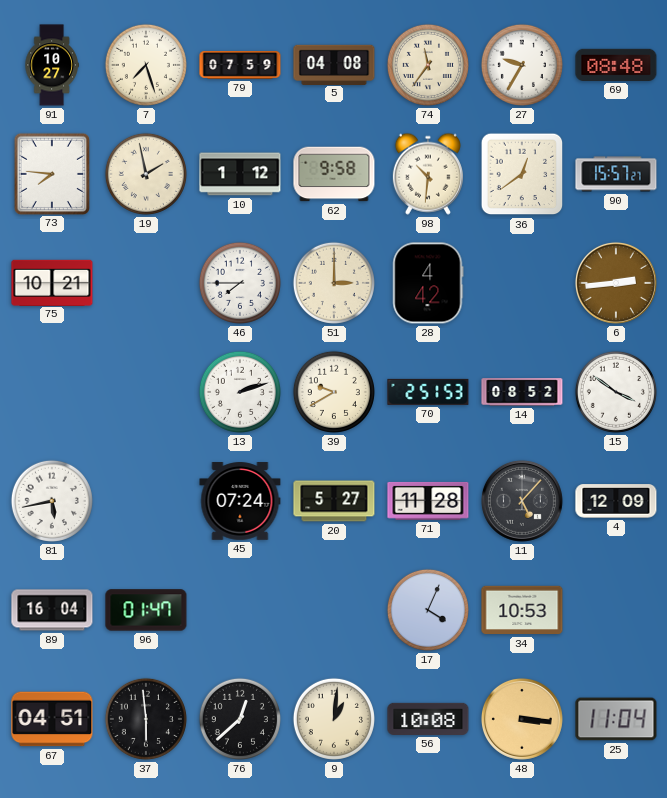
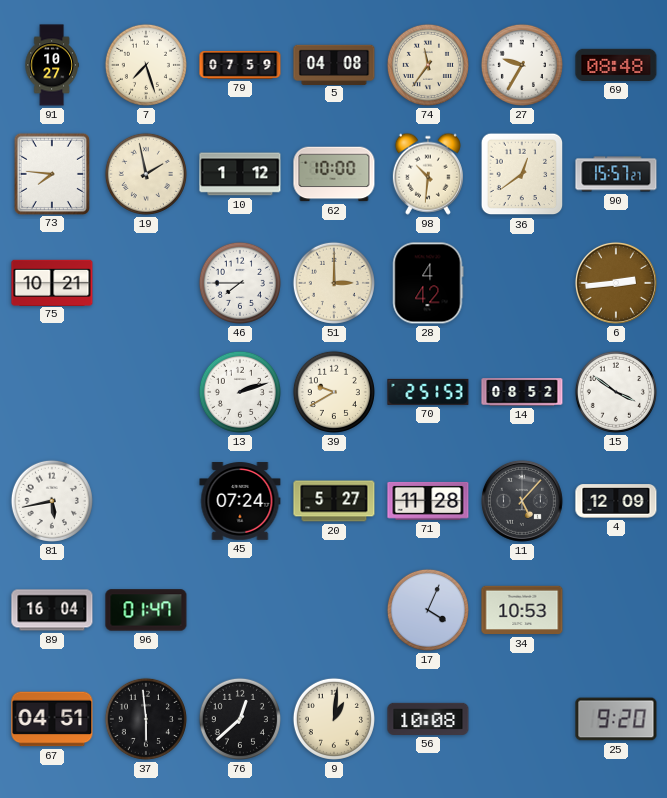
62: 9:58 -> 10:00
48: 3:16 -> none
25: 11:04 -> 9:20
